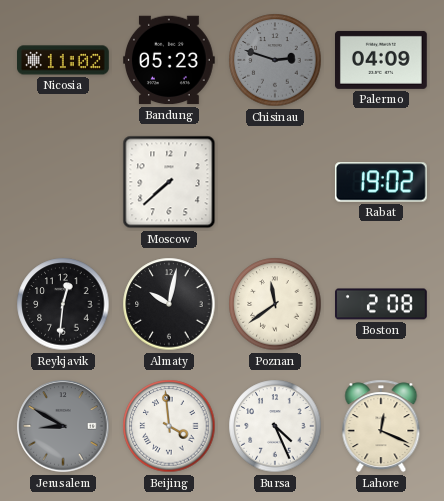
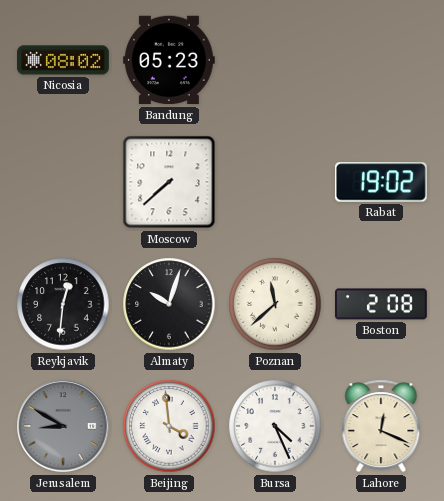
Nicosia: 11:02 -> 08:02
Chisinau: 2:48 -> none
Palermo: 04:09 -> none
Almaty: 10:02 -> 10:03
Poznan: 11:39 -> 11:38
